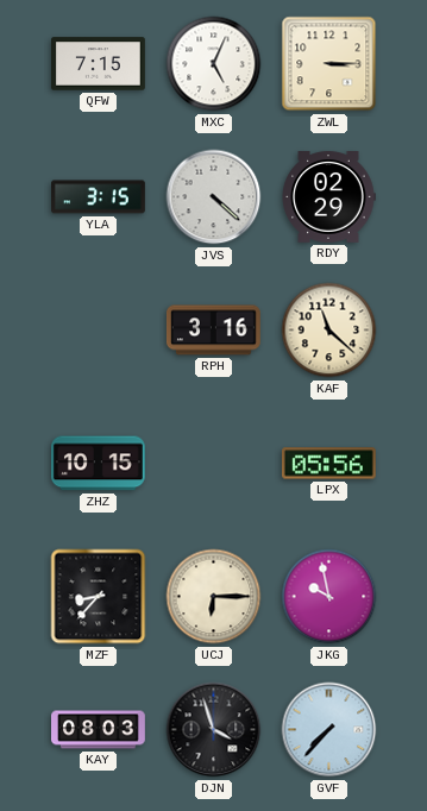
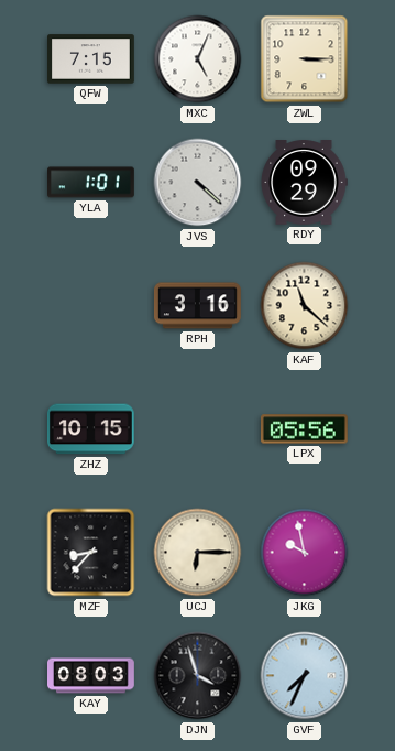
YLA: 3:15 -> 1:01
RDY: 02:29 -> 09:29
GVF: 7:37 -> 7:34
